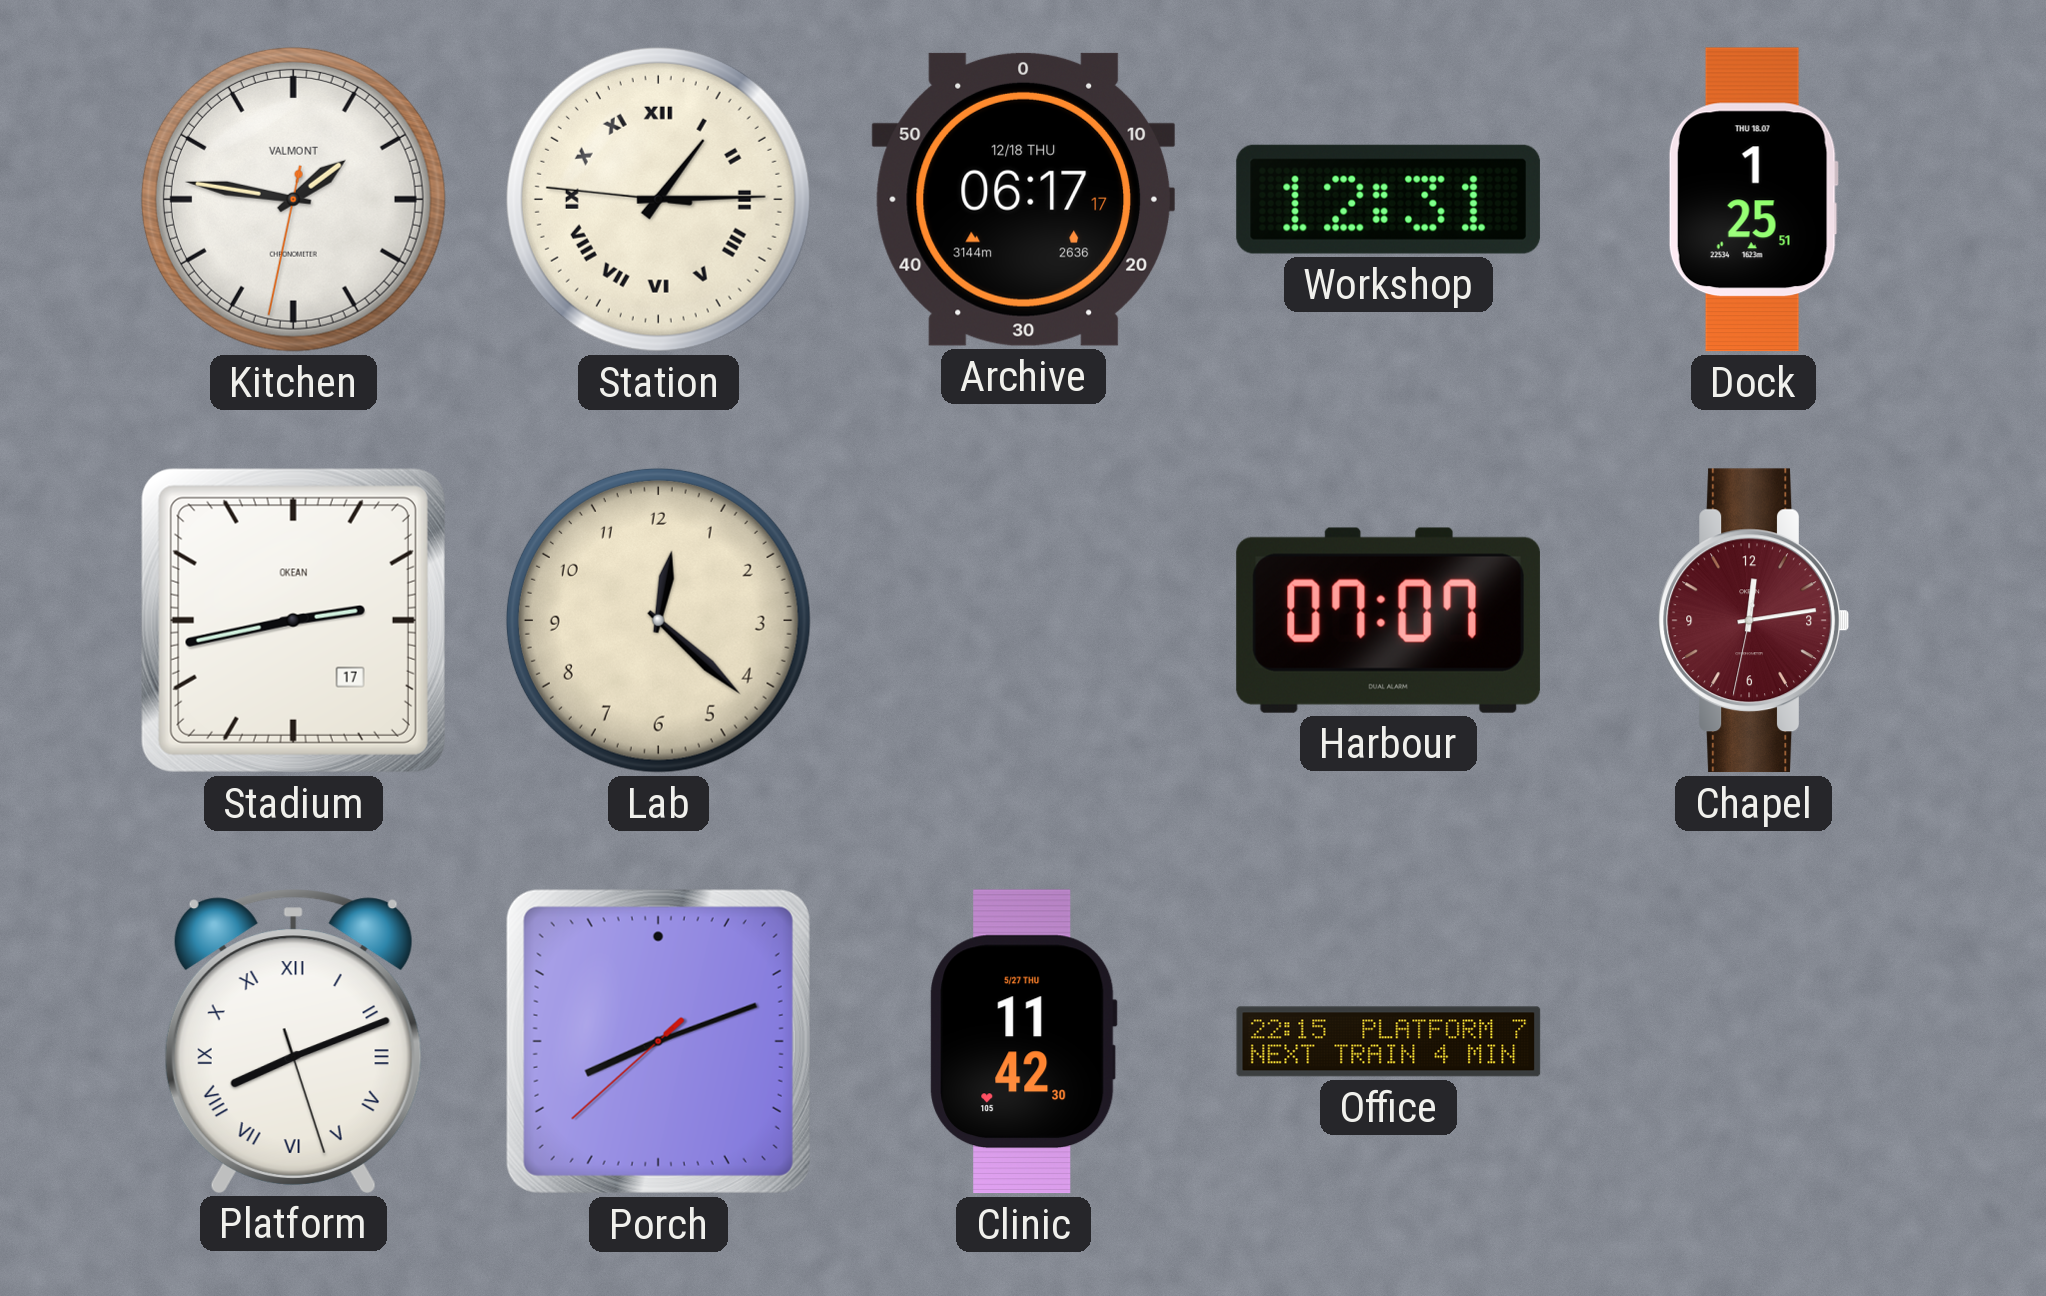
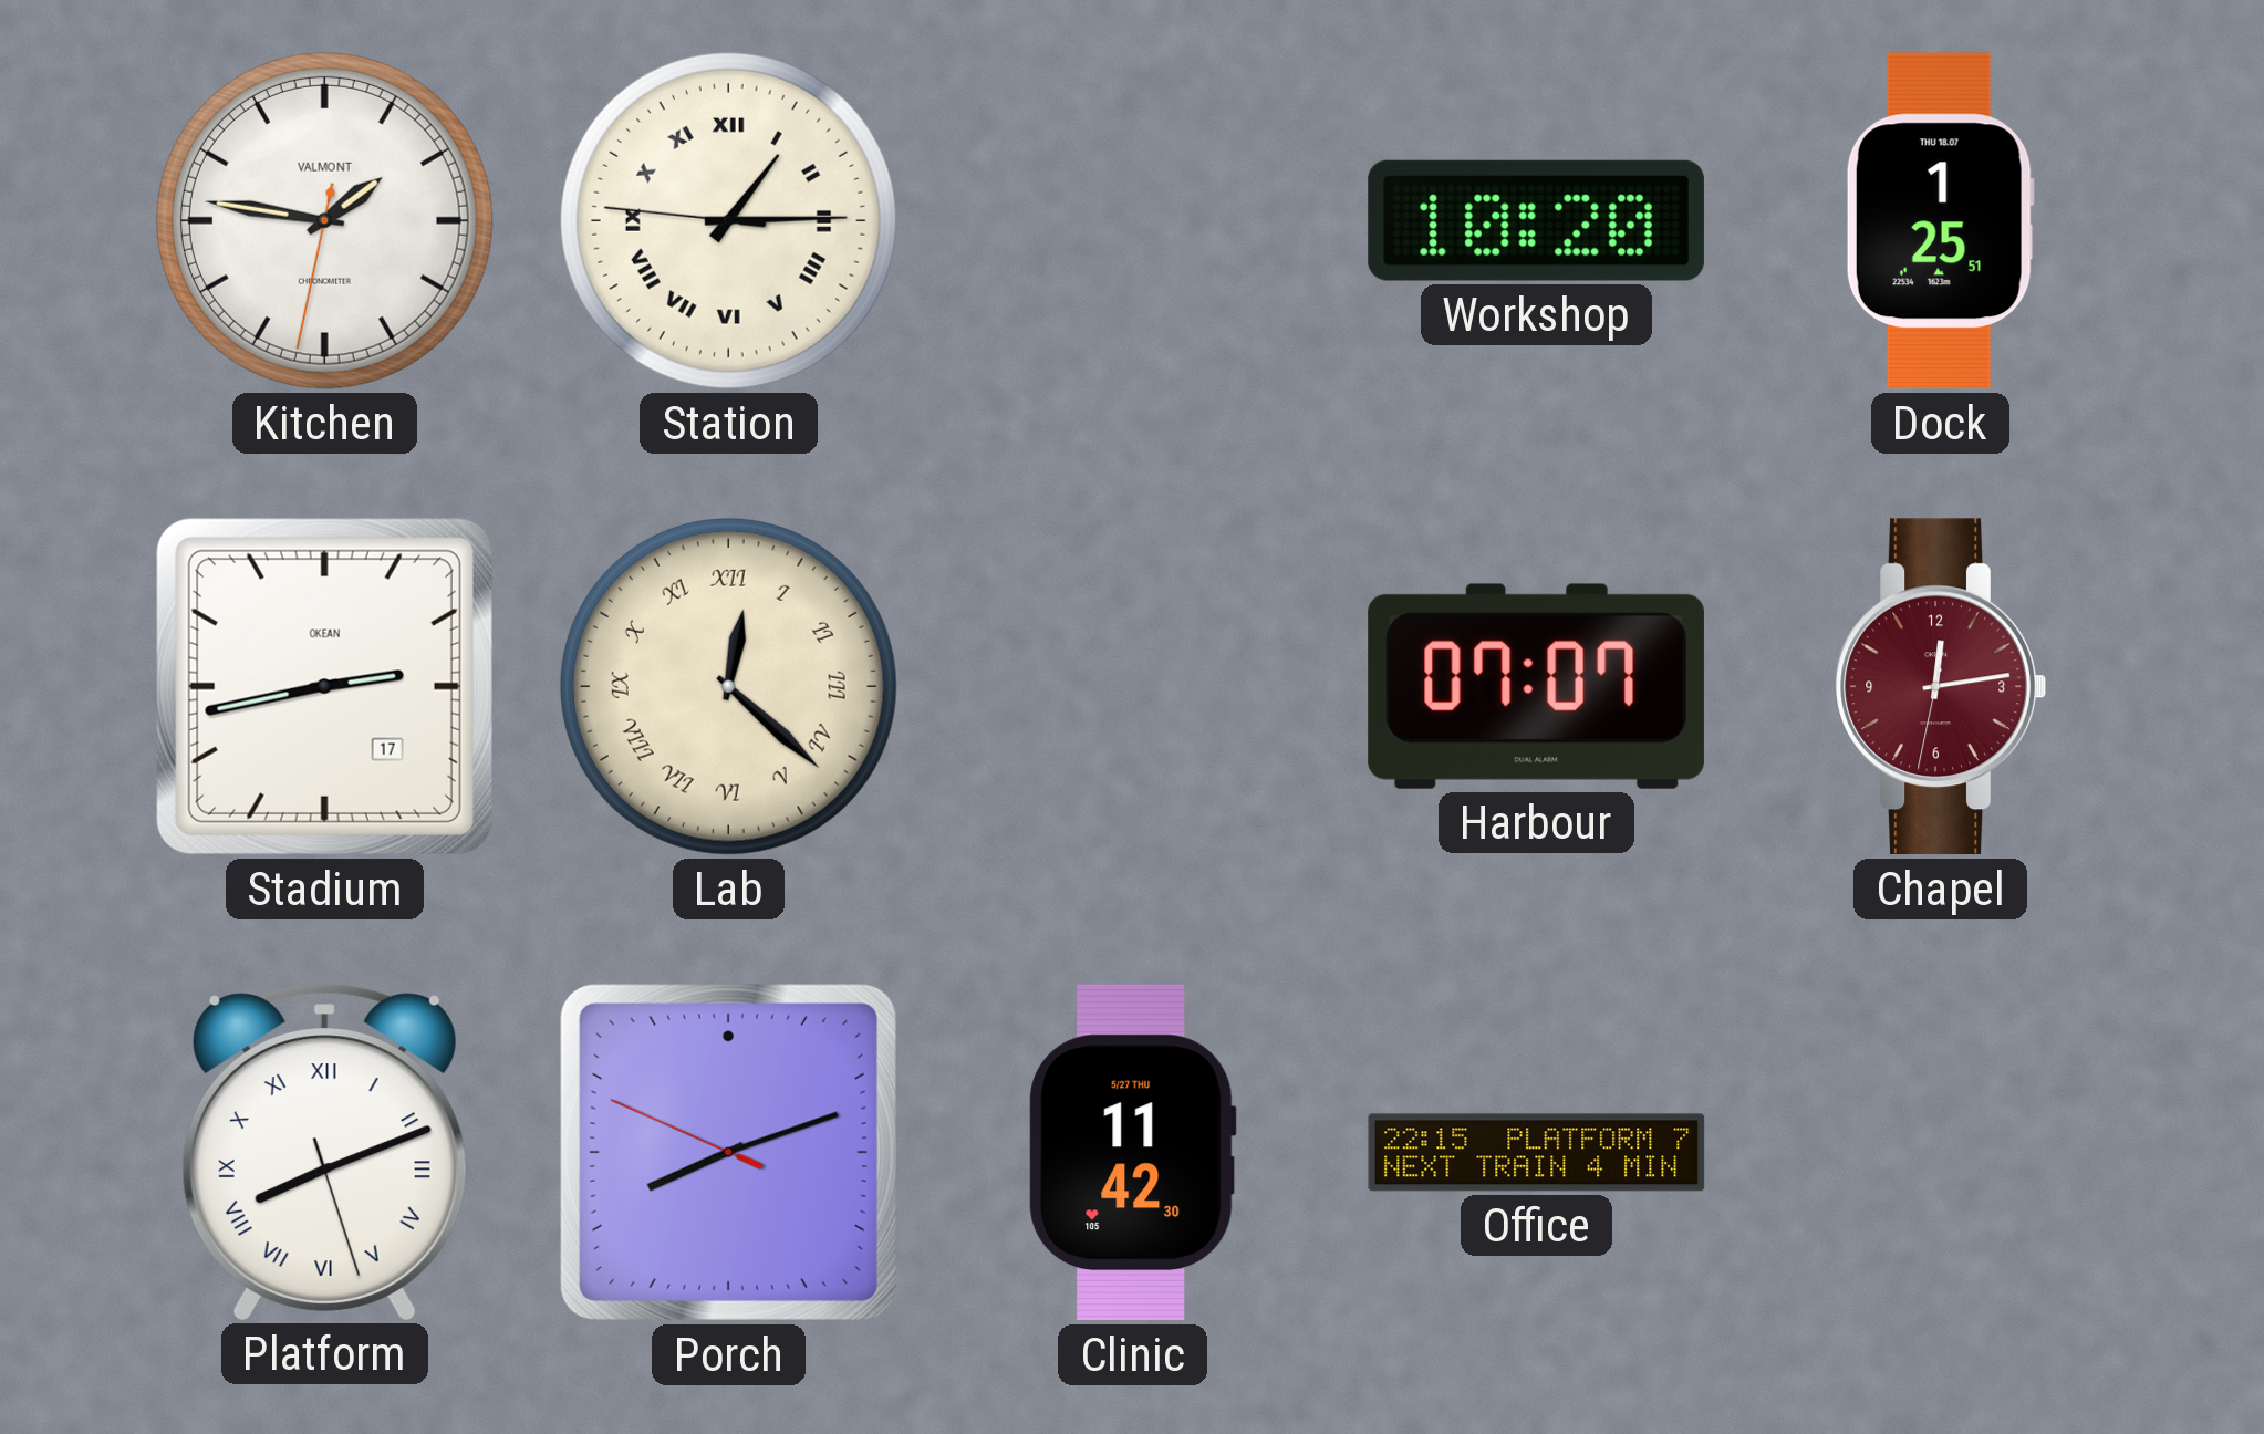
Archive: 06:17 -> none
Workshop: 12:31 -> 10:20
Lab numerals: Arabic -> Roman
Porch: 8:11:38 -> 8:11:49
